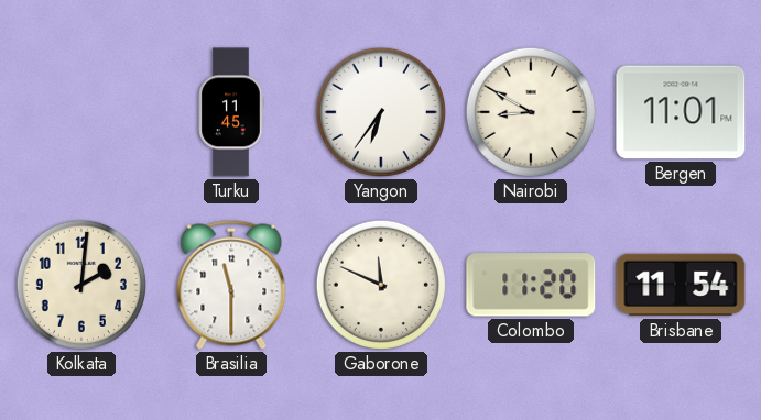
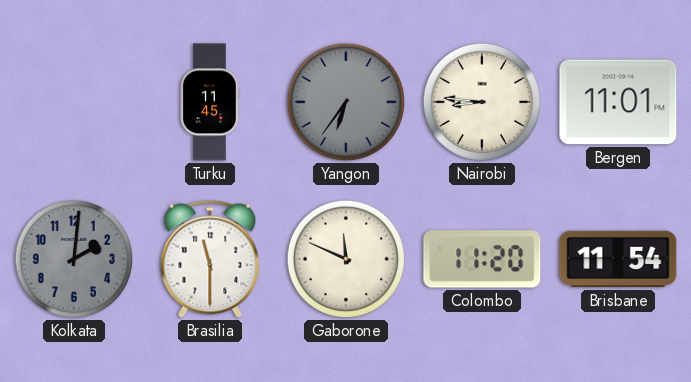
Yangon dial: white -> grey
Nairobi: 8:50 -> 8:46
Kolkata dial: cream -> grey
